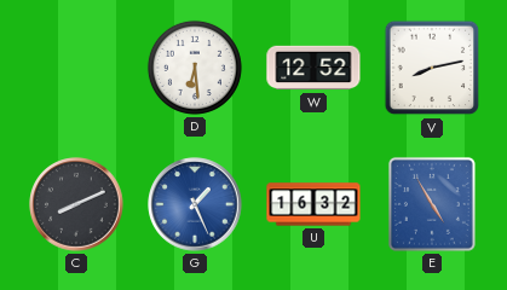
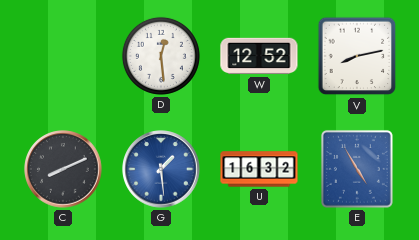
D: 6:29 -> 12:29
G: 1:26 -> 1:29
